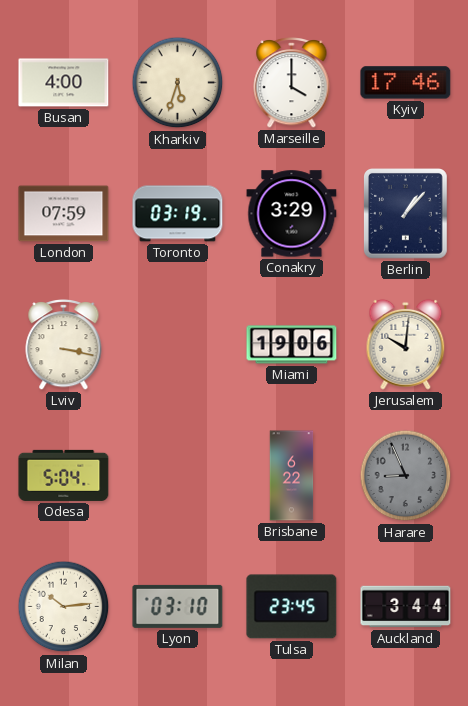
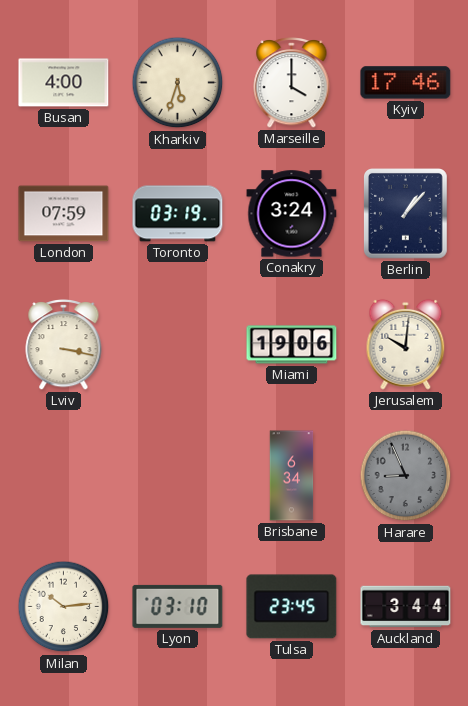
Conakry: 3:29 -> 3:24
Odesa: 5:04 -> none
Brisbane: 6:22 -> 6:34
